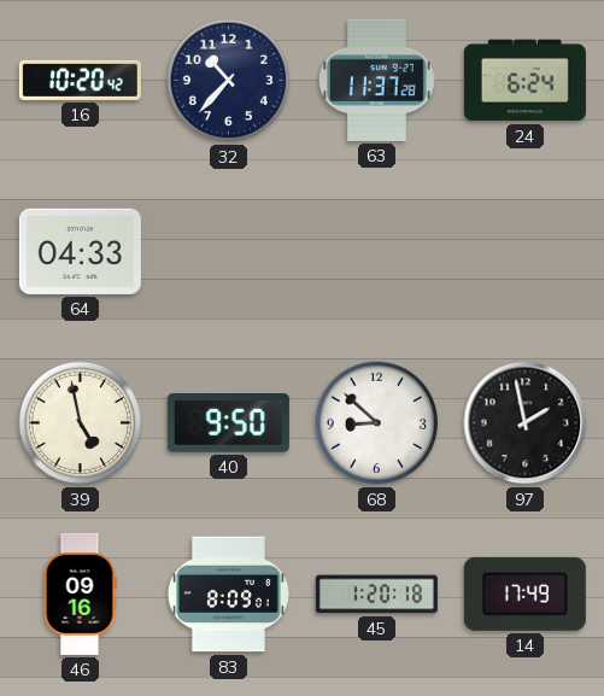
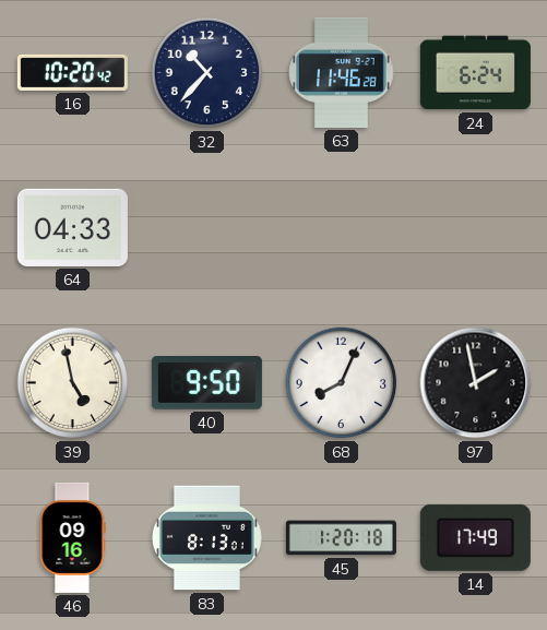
63: 11:37 -> 11:46
68: 8:52 -> 8:04
83: 8:09 -> 8:13
